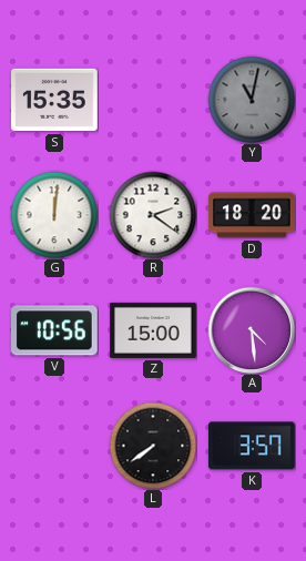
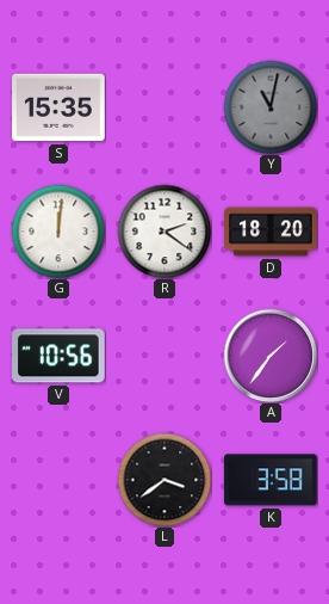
Z: 15:00 -> none
A: 4:29 -> 1:36
L: 7:39 -> 3:39
K: 3:57 -> 3:58
